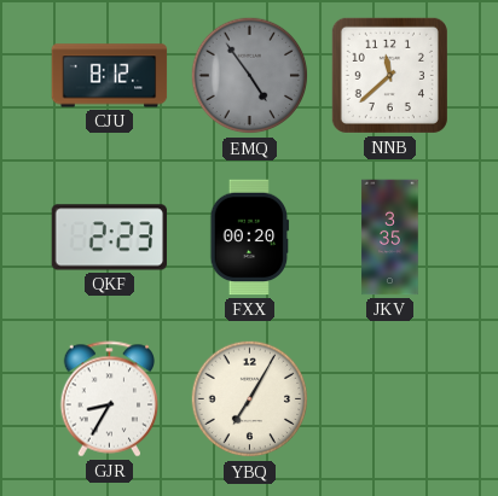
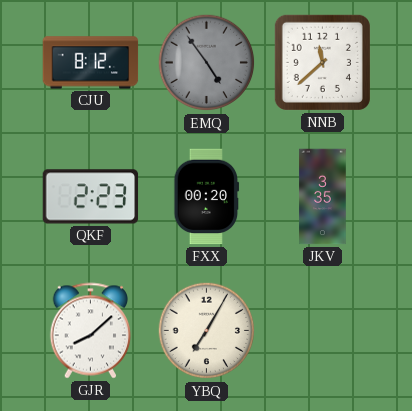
GJR: 8:35 -> 8:08
